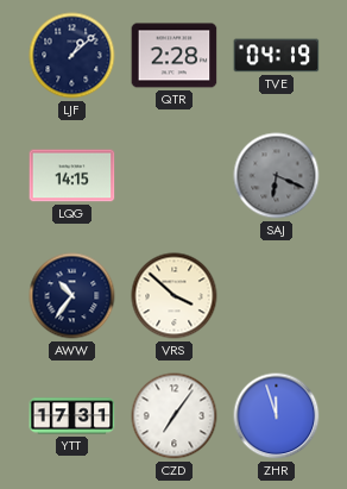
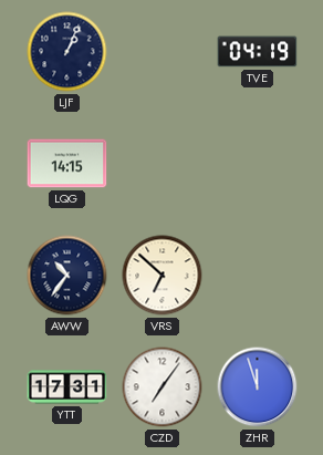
LJF: 1:08 -> 1:04
QTR: 2:28 -> none
SAJ: 6:19 -> none
VRS: 3:52 -> 6:52
